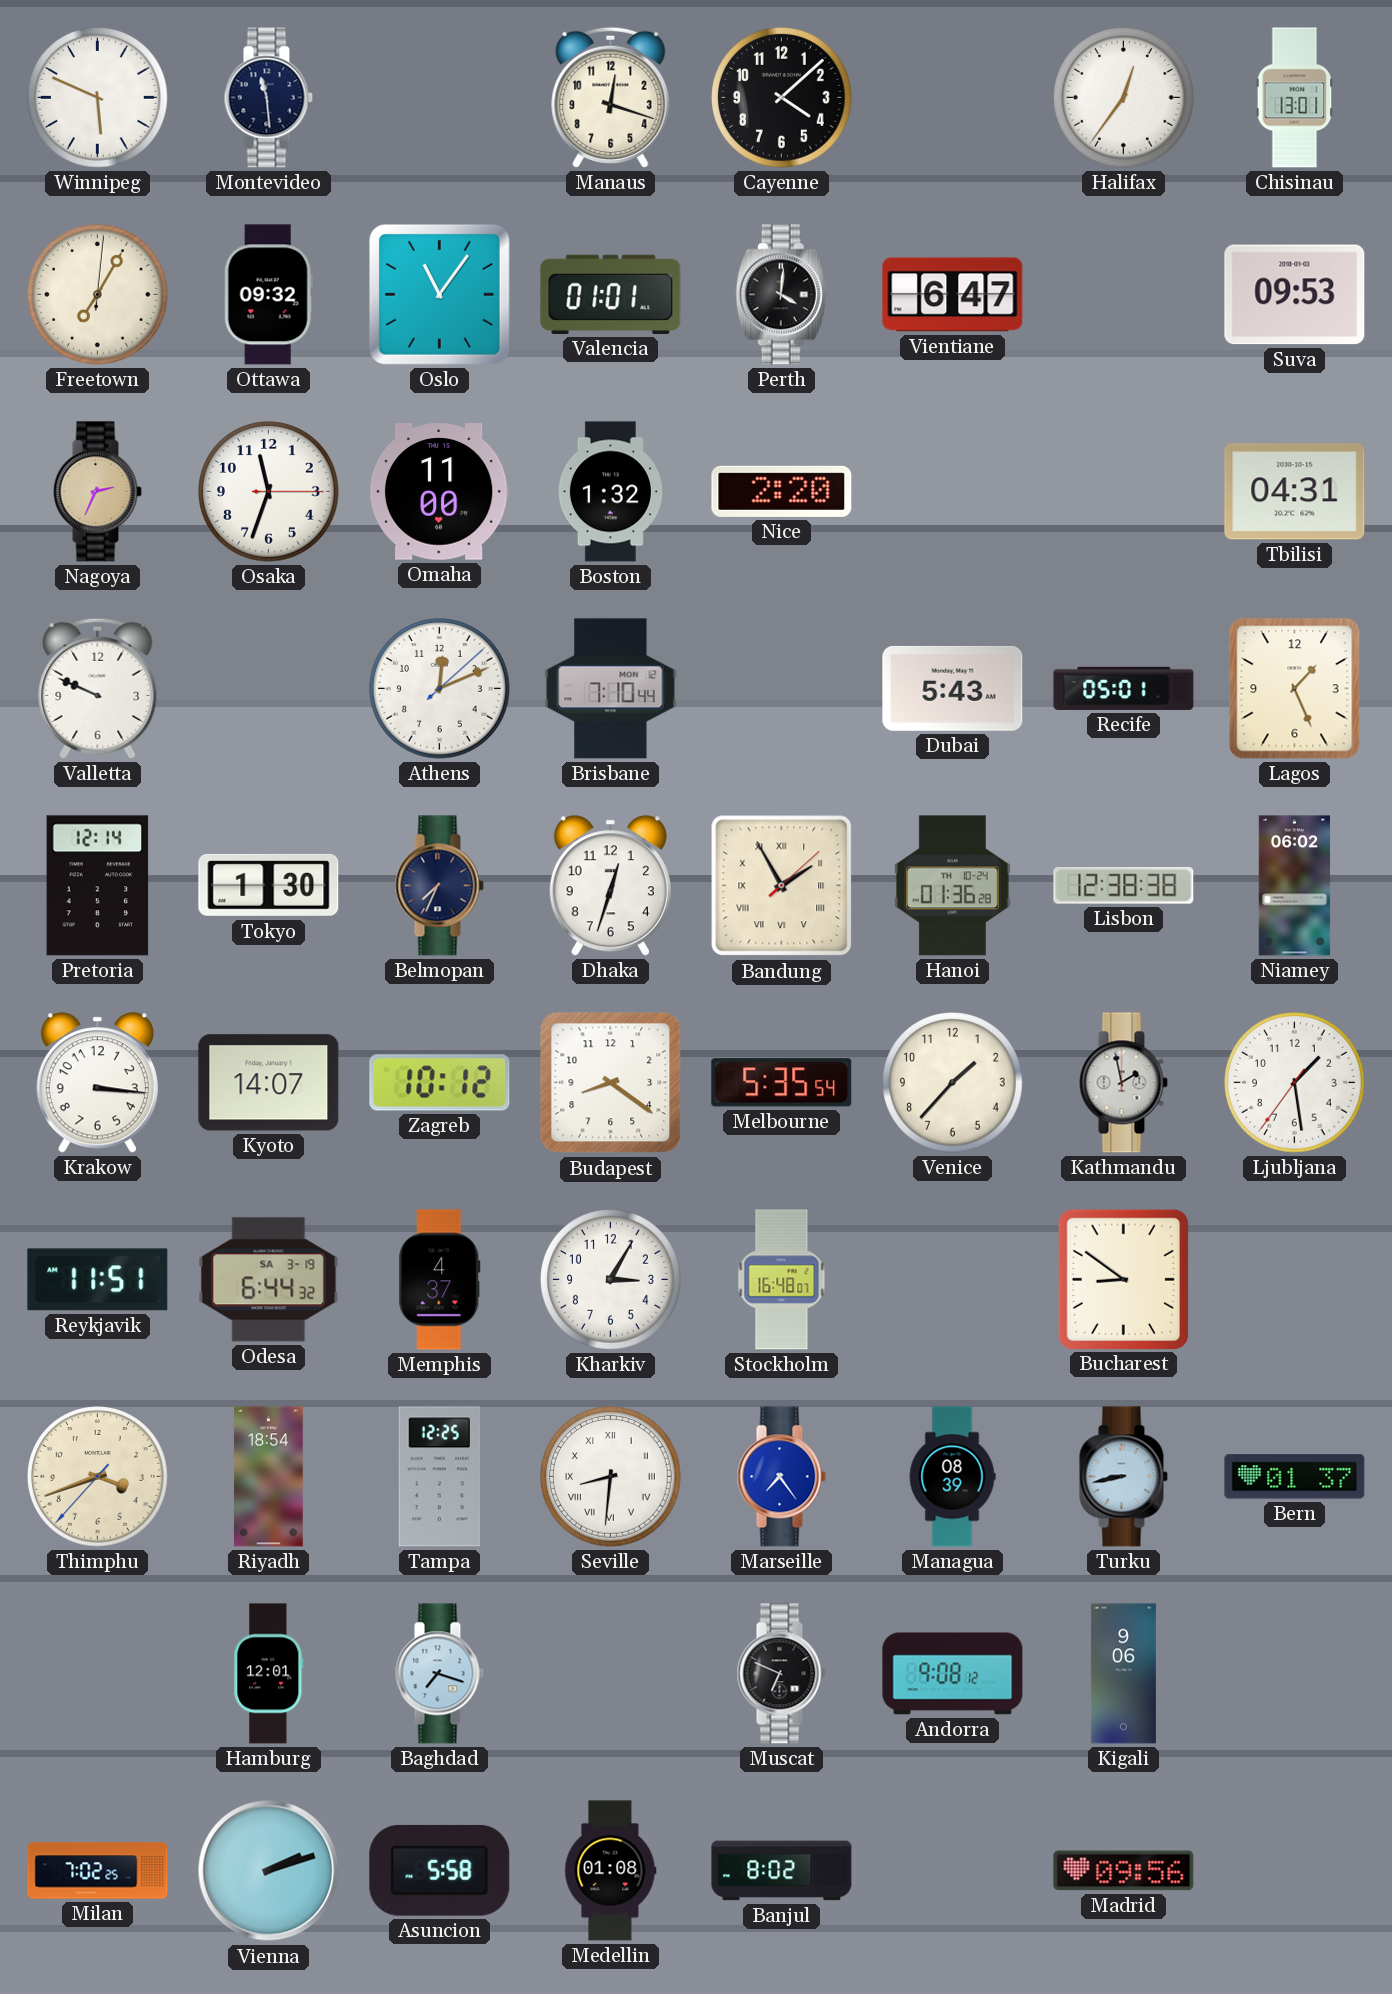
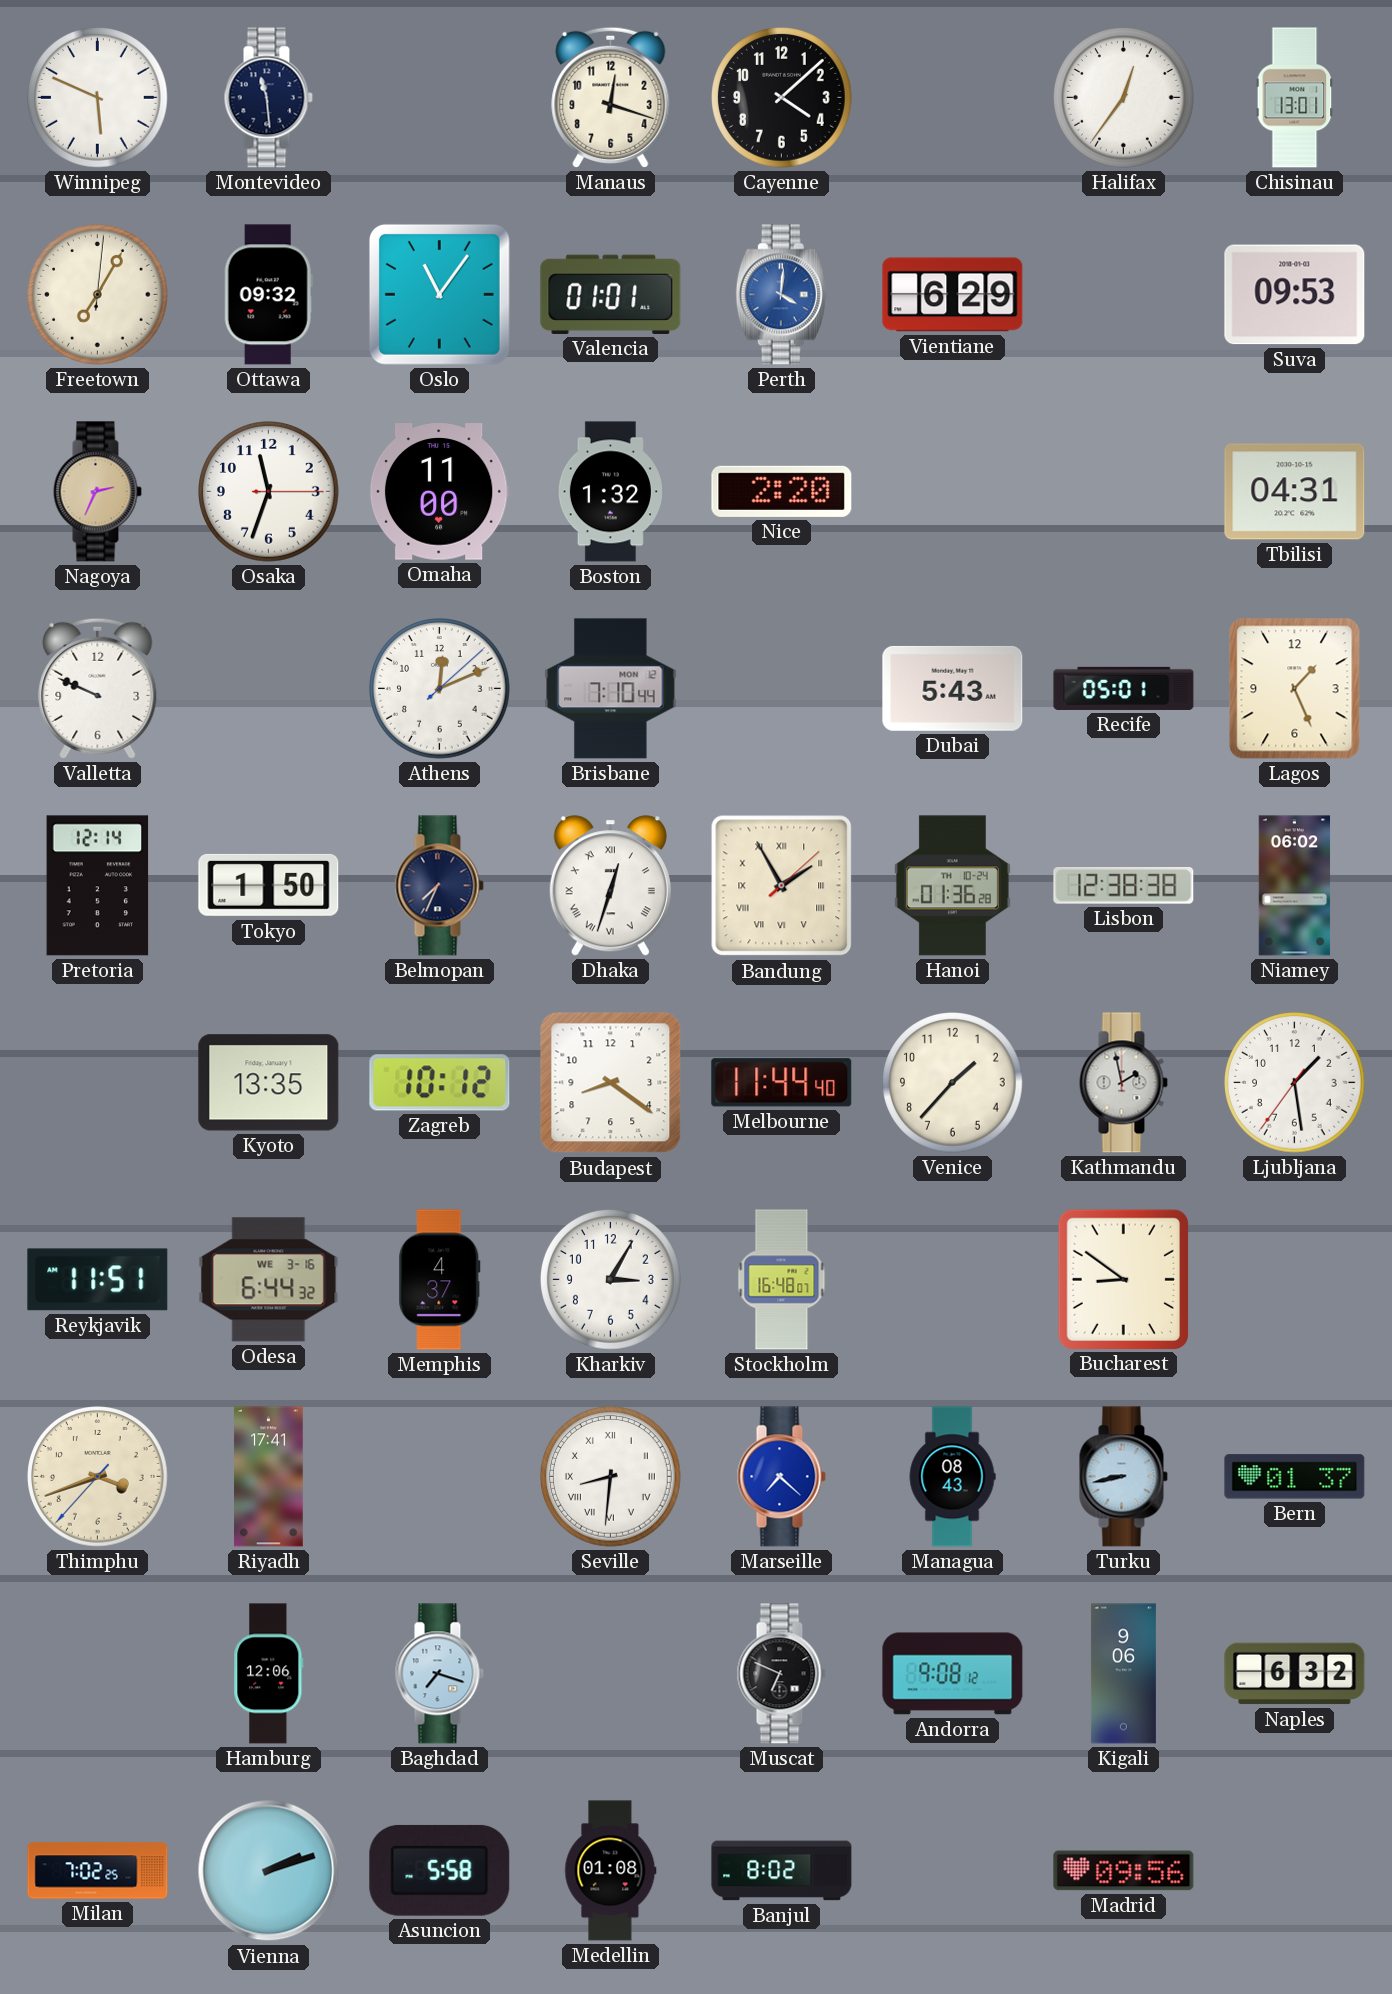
Perth dial: black -> blue
Vientiane: 6:47 -> 6:29
Tokyo: 1:30 -> 1:50
Dhaka numerals: Arabic -> Roman
Krakow: 3:16 -> none
Kyoto: 14:07 -> 13:35
Melbourne: 5:35 -> 11:44
Odesa date: SA 3-19 -> WE 3-16
Riyadh: 18:54 -> 17:41
Tampa: 12:25 -> none
Marseille: 7:24 -> 7:22
Managua: 08:39 -> 08:43
Hamburg: 12:01 -> 12:06
Naples: none -> 6:32
